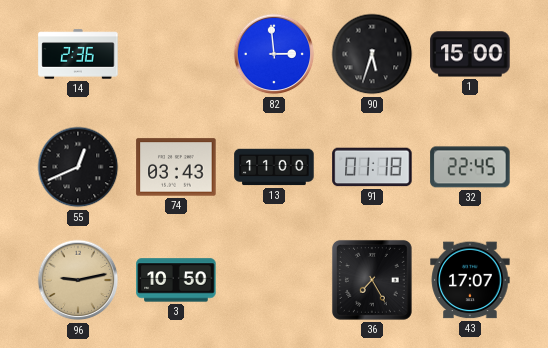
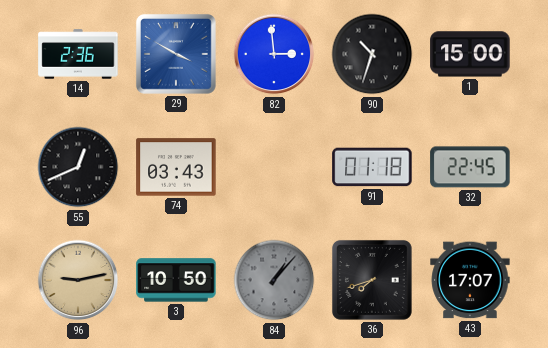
29: none -> 3:50
90: 5:33 -> 10:33
13: 11:00 -> none
84: none -> 1:07
36: 7:25 -> 7:42
